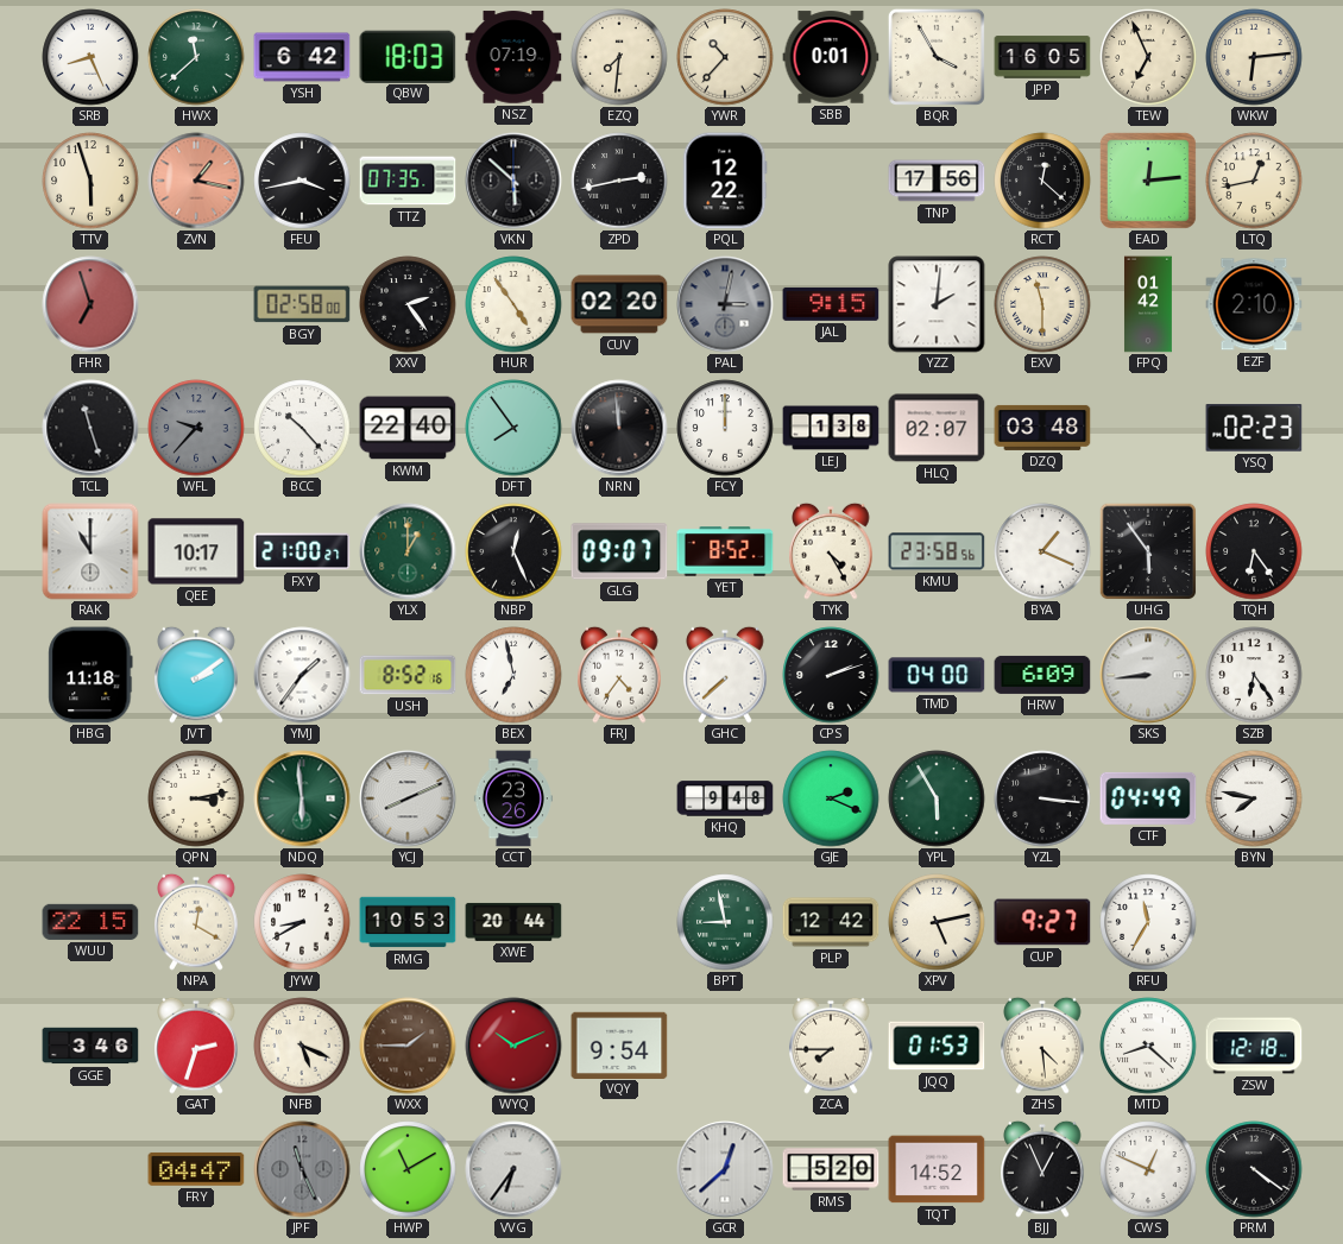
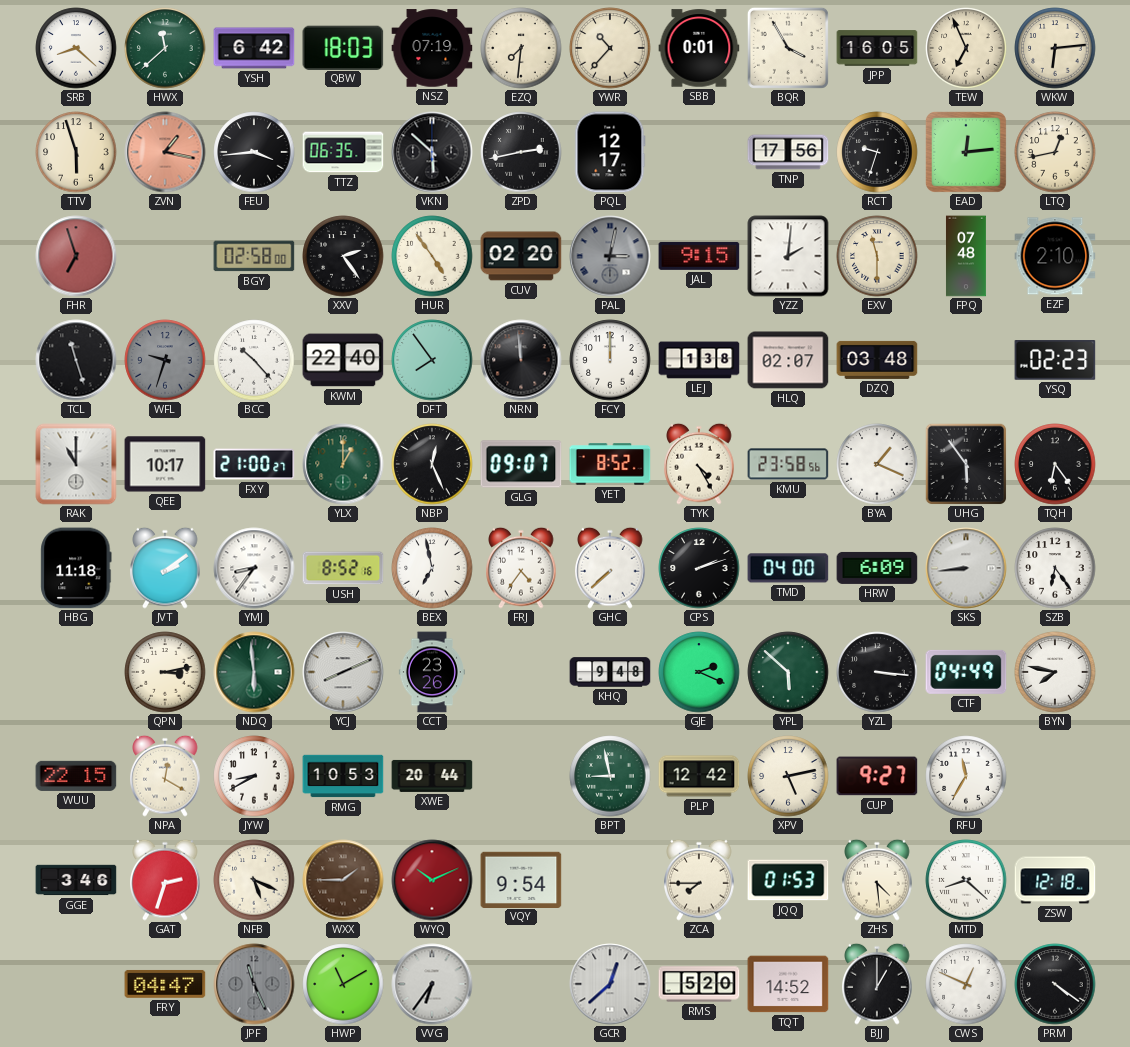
SRB: 8:26 -> 8:22
FEU: 3:43 -> 3:44
TTZ: 07:35 -> 06:35
PQL: 12:22 -> 12:17
RCT: 12:22 -> 9:33
FPQ: 01:42 -> 07:48
WFL: 9:37 -> 9:33
YMJ: 1:36 -> 8:36
YPL: 5:55 -> 5:52
BJJ: 12:56 -> 1:00
